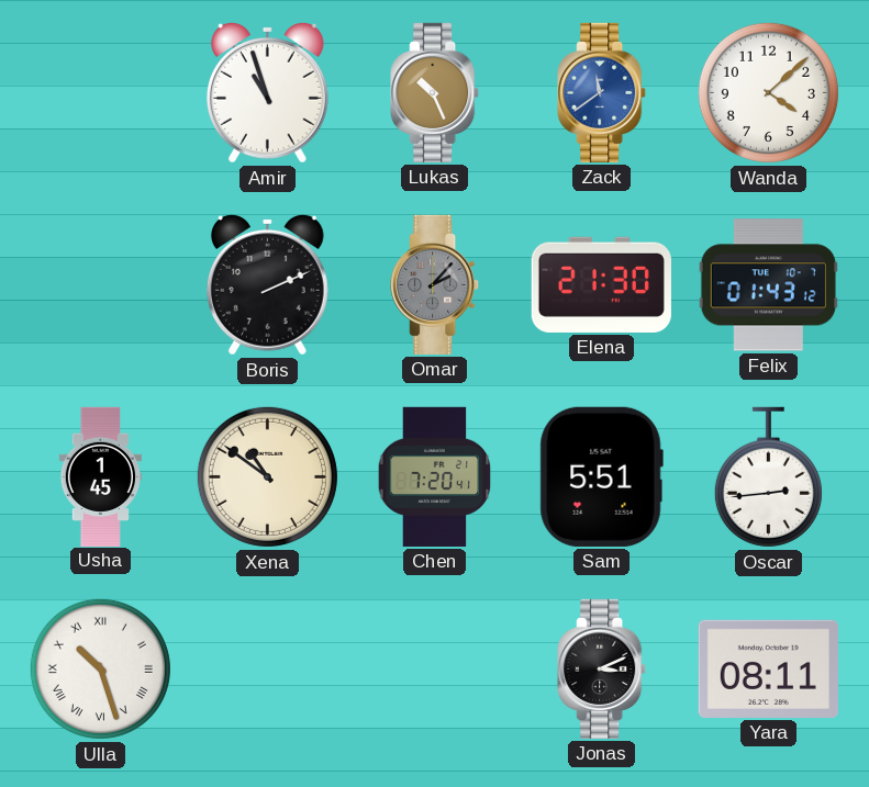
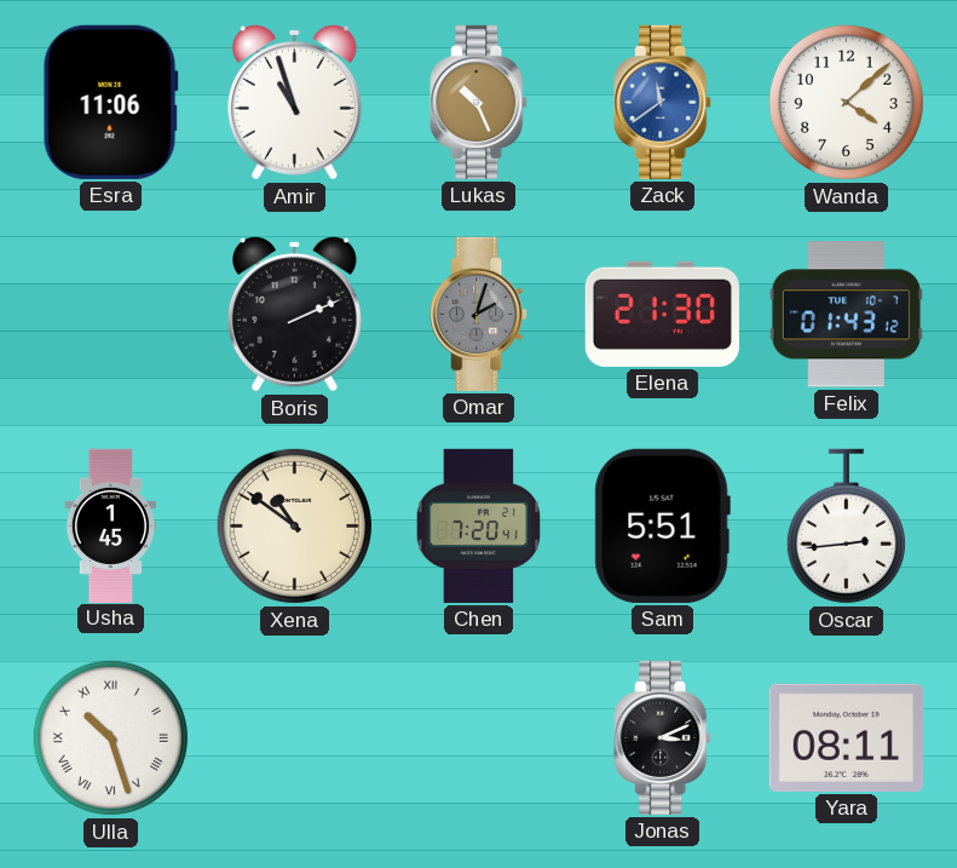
Esra: none -> 11:06
Omar: 2:07 -> 2:03
